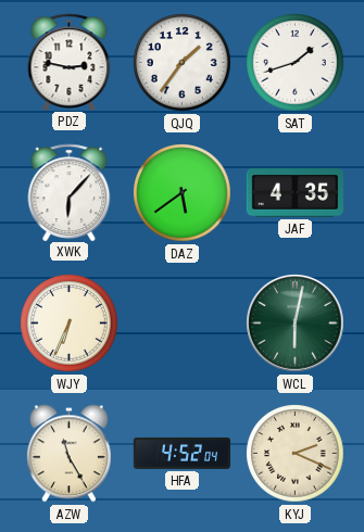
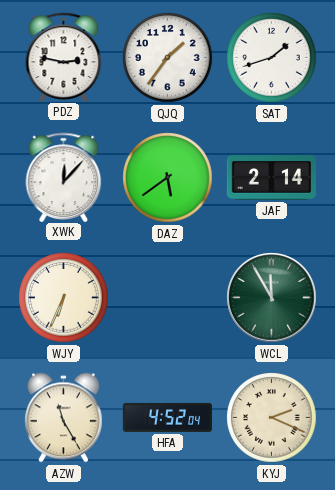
XWK: 6:07 -> 12:07
JAF: 4:35 -> 2:14
WCL: 6:02 -> 11:55
